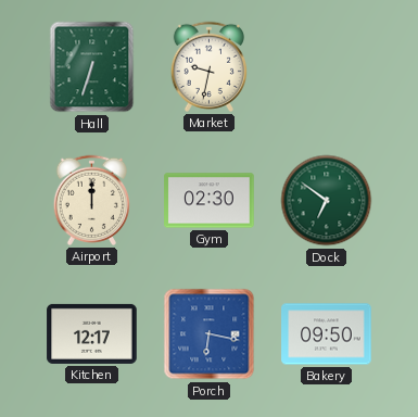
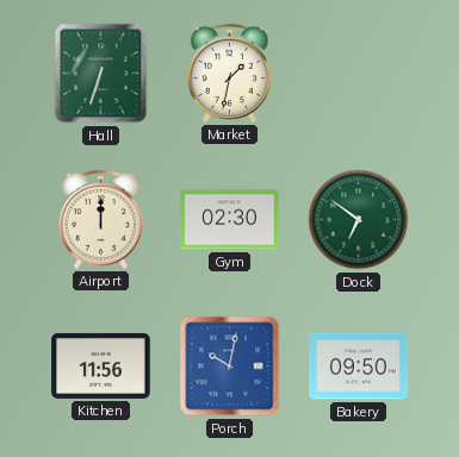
Market: 9:32 -> 1:32
Kitchen: 12:17 -> 11:56
Porch: 6:17 -> 10:02
